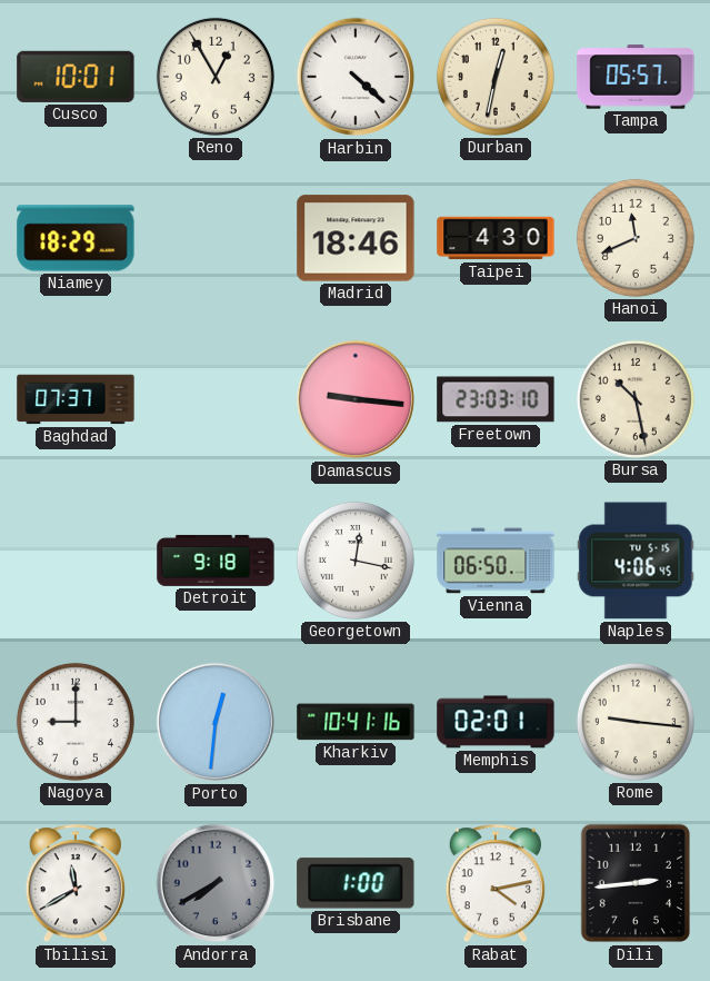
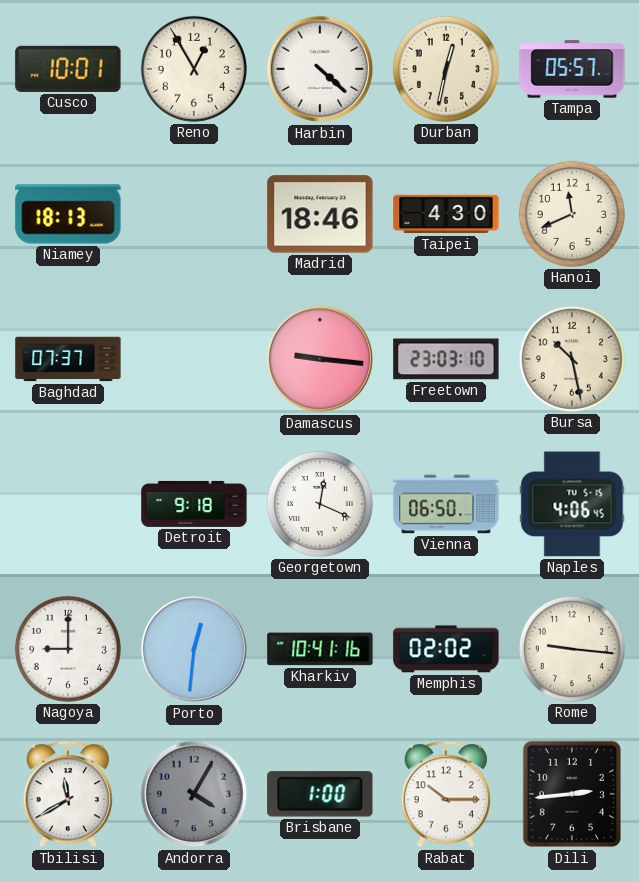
Niamey: 18:29 -> 18:13
Georgetown: 12:17 -> 12:19
Memphis: 02:01 -> 02:02
Andorra: 7:40 -> 4:05
Rabat: 4:13 -> 10:15
